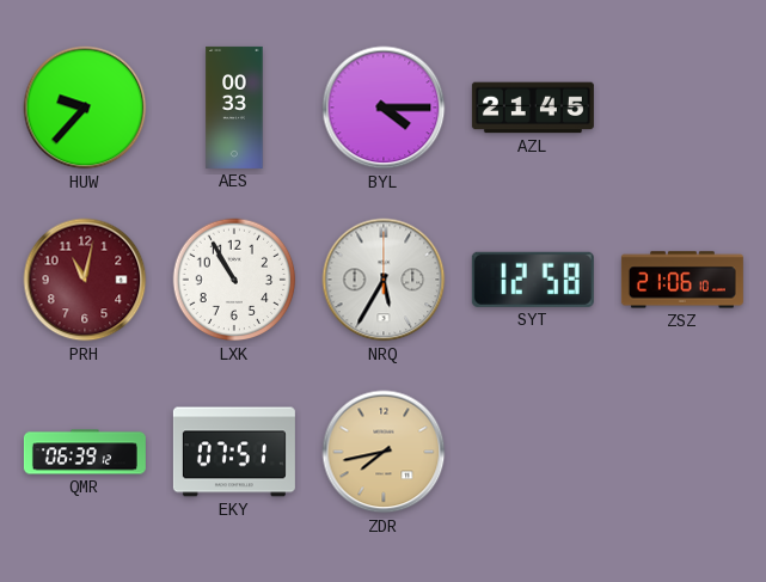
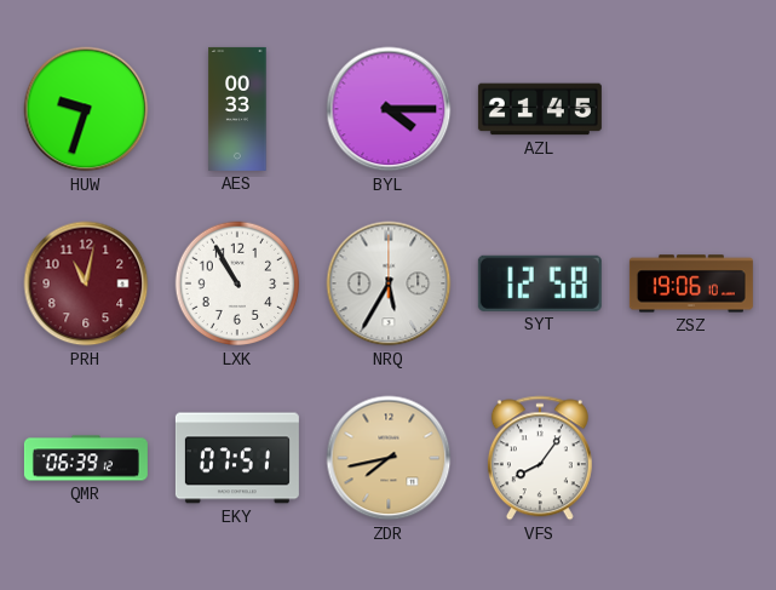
HUW: 9:37 -> 9:33
ZSZ: 21:06 -> 19:06
VFS: none -> 8:06
